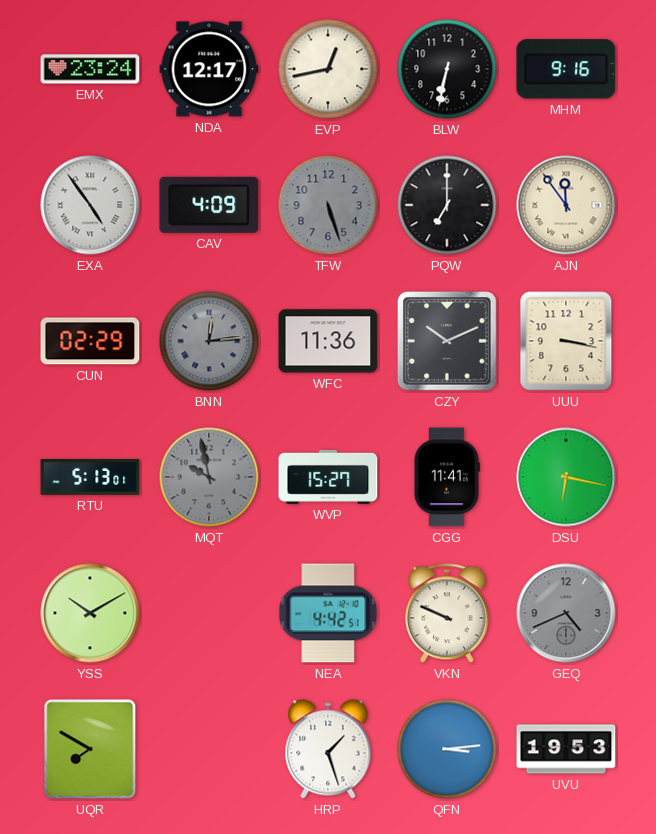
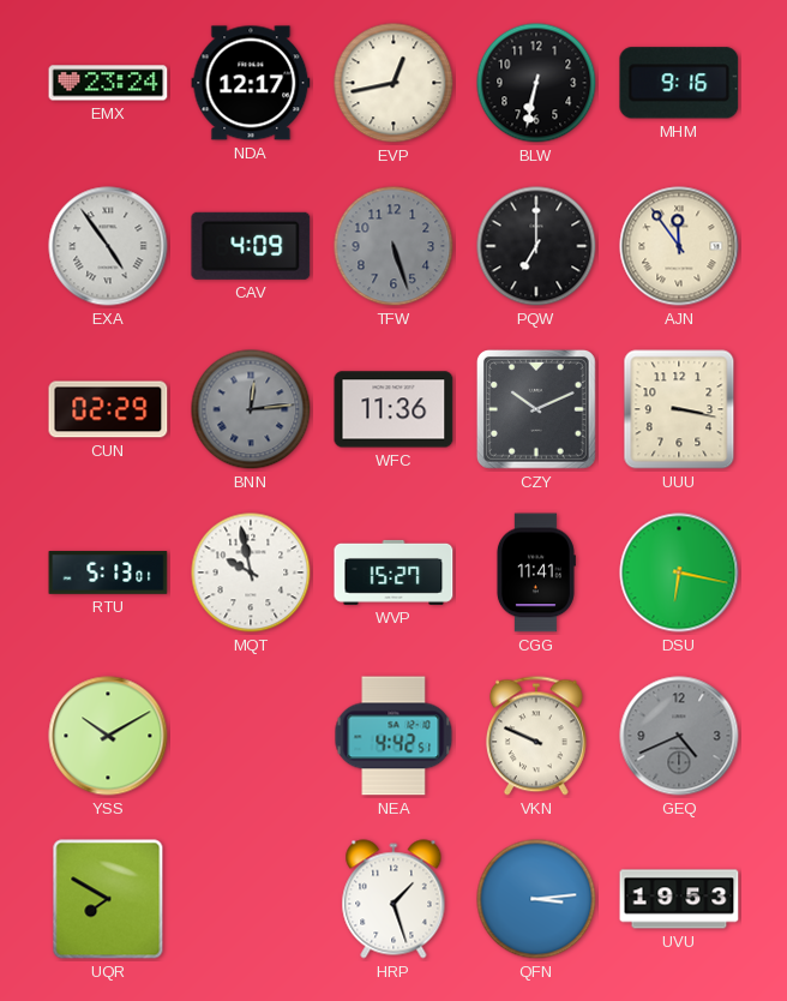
MQT dial: grey -> white
